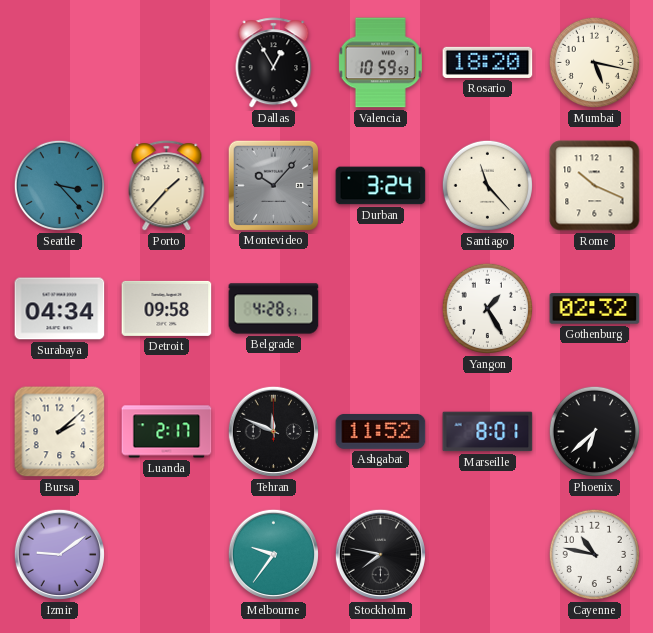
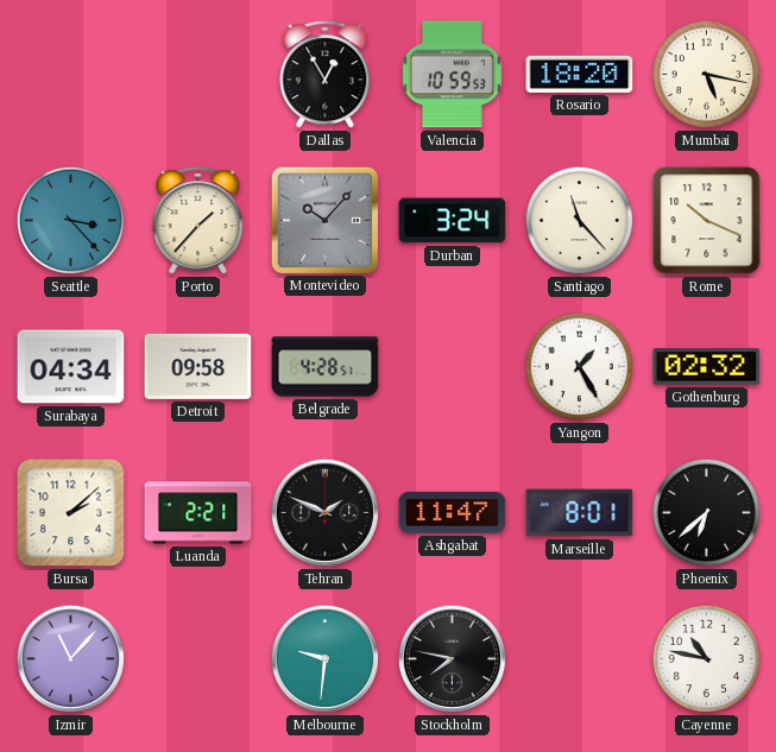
Luanda: 2:17 -> 2:21
Tehran: 11:49 -> 1:49
Ashgabat: 11:52 -> 11:47
Izmir: 9:09 -> 11:07
Melbourne: 9:36 -> 9:31
